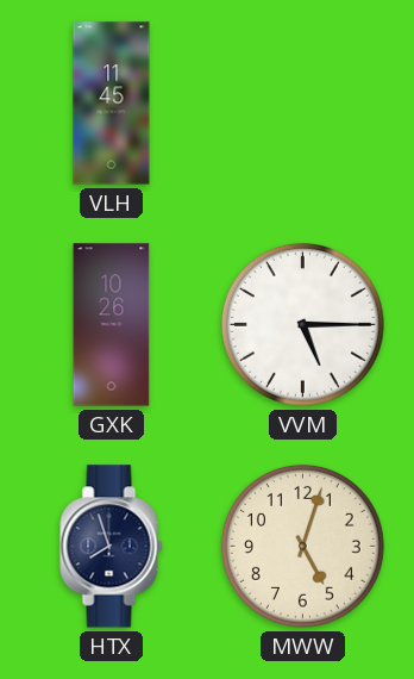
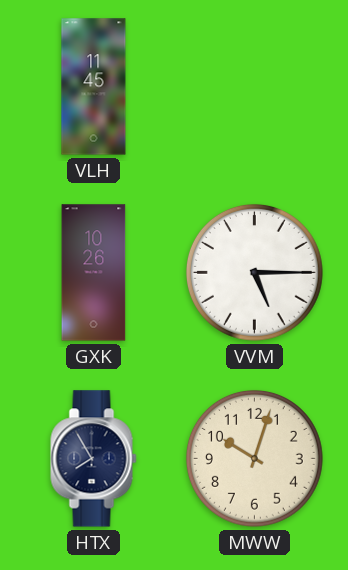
HTX: 7:57 -> 7:55
MWW: 5:03 -> 10:03
